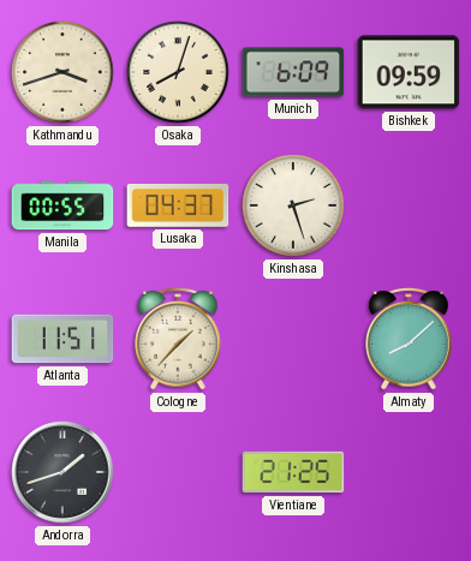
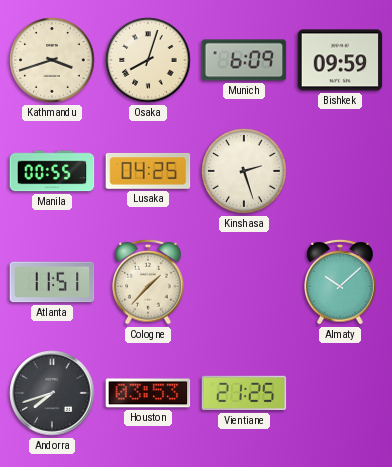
Lusaka: 04:37 -> 04:25
Almaty: 8:08 -> 10:08
Andorra: 1:42 -> 7:42
Houston: none -> 03:53
